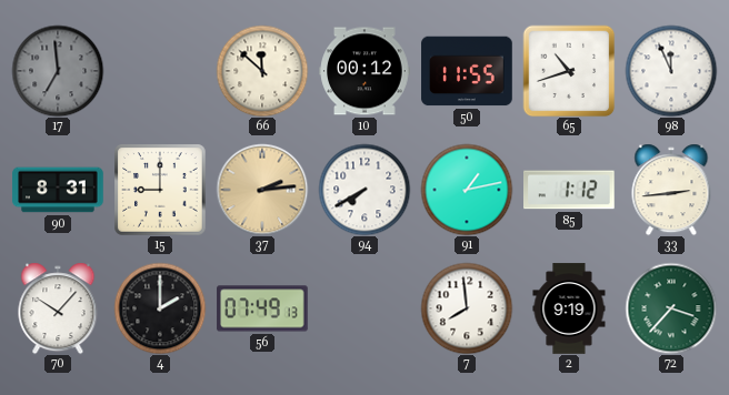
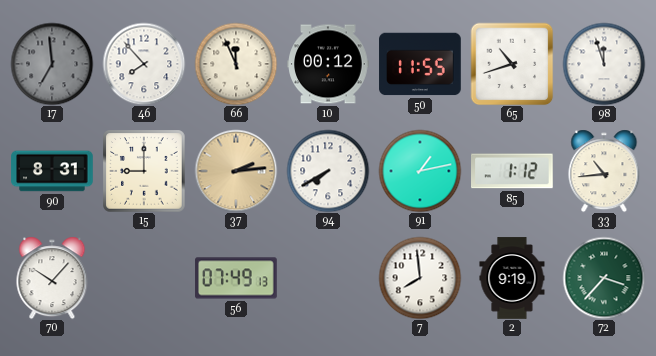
46: none -> 7:53
66: 11:52 -> 11:56
98: 11:56 -> 11:57
33: 2:44 -> 10:44
4: 2:00 -> none
